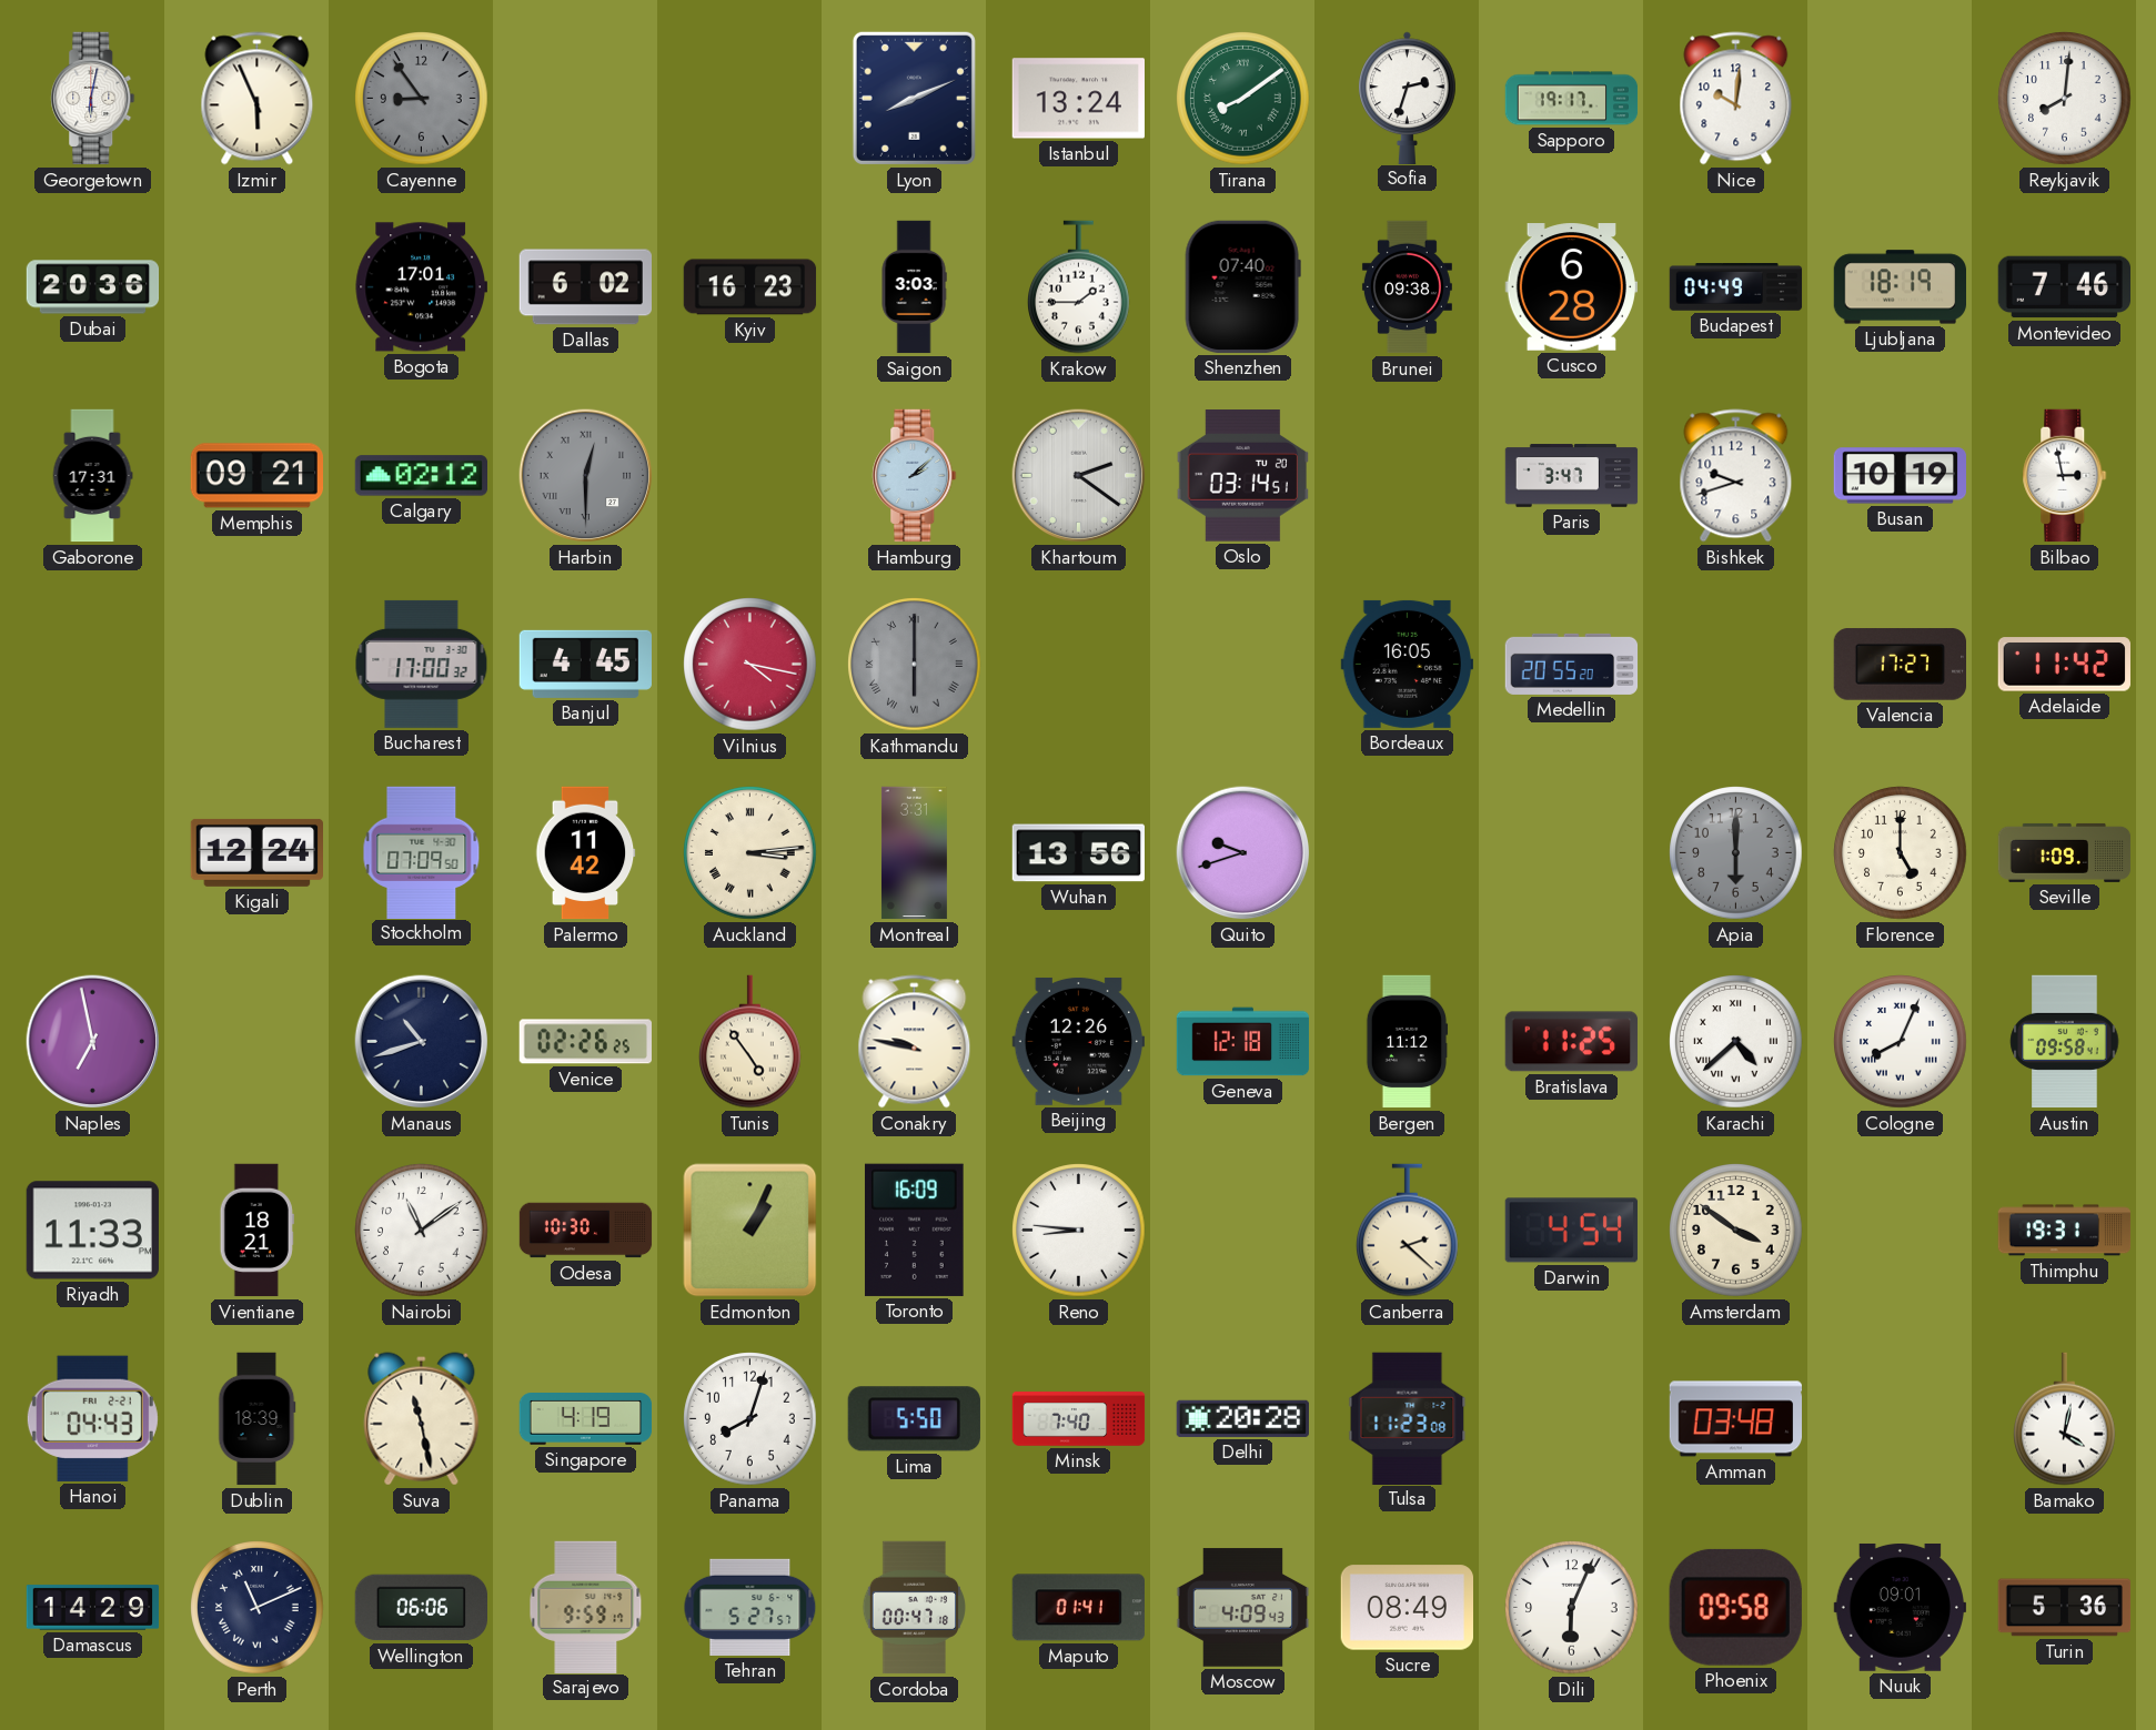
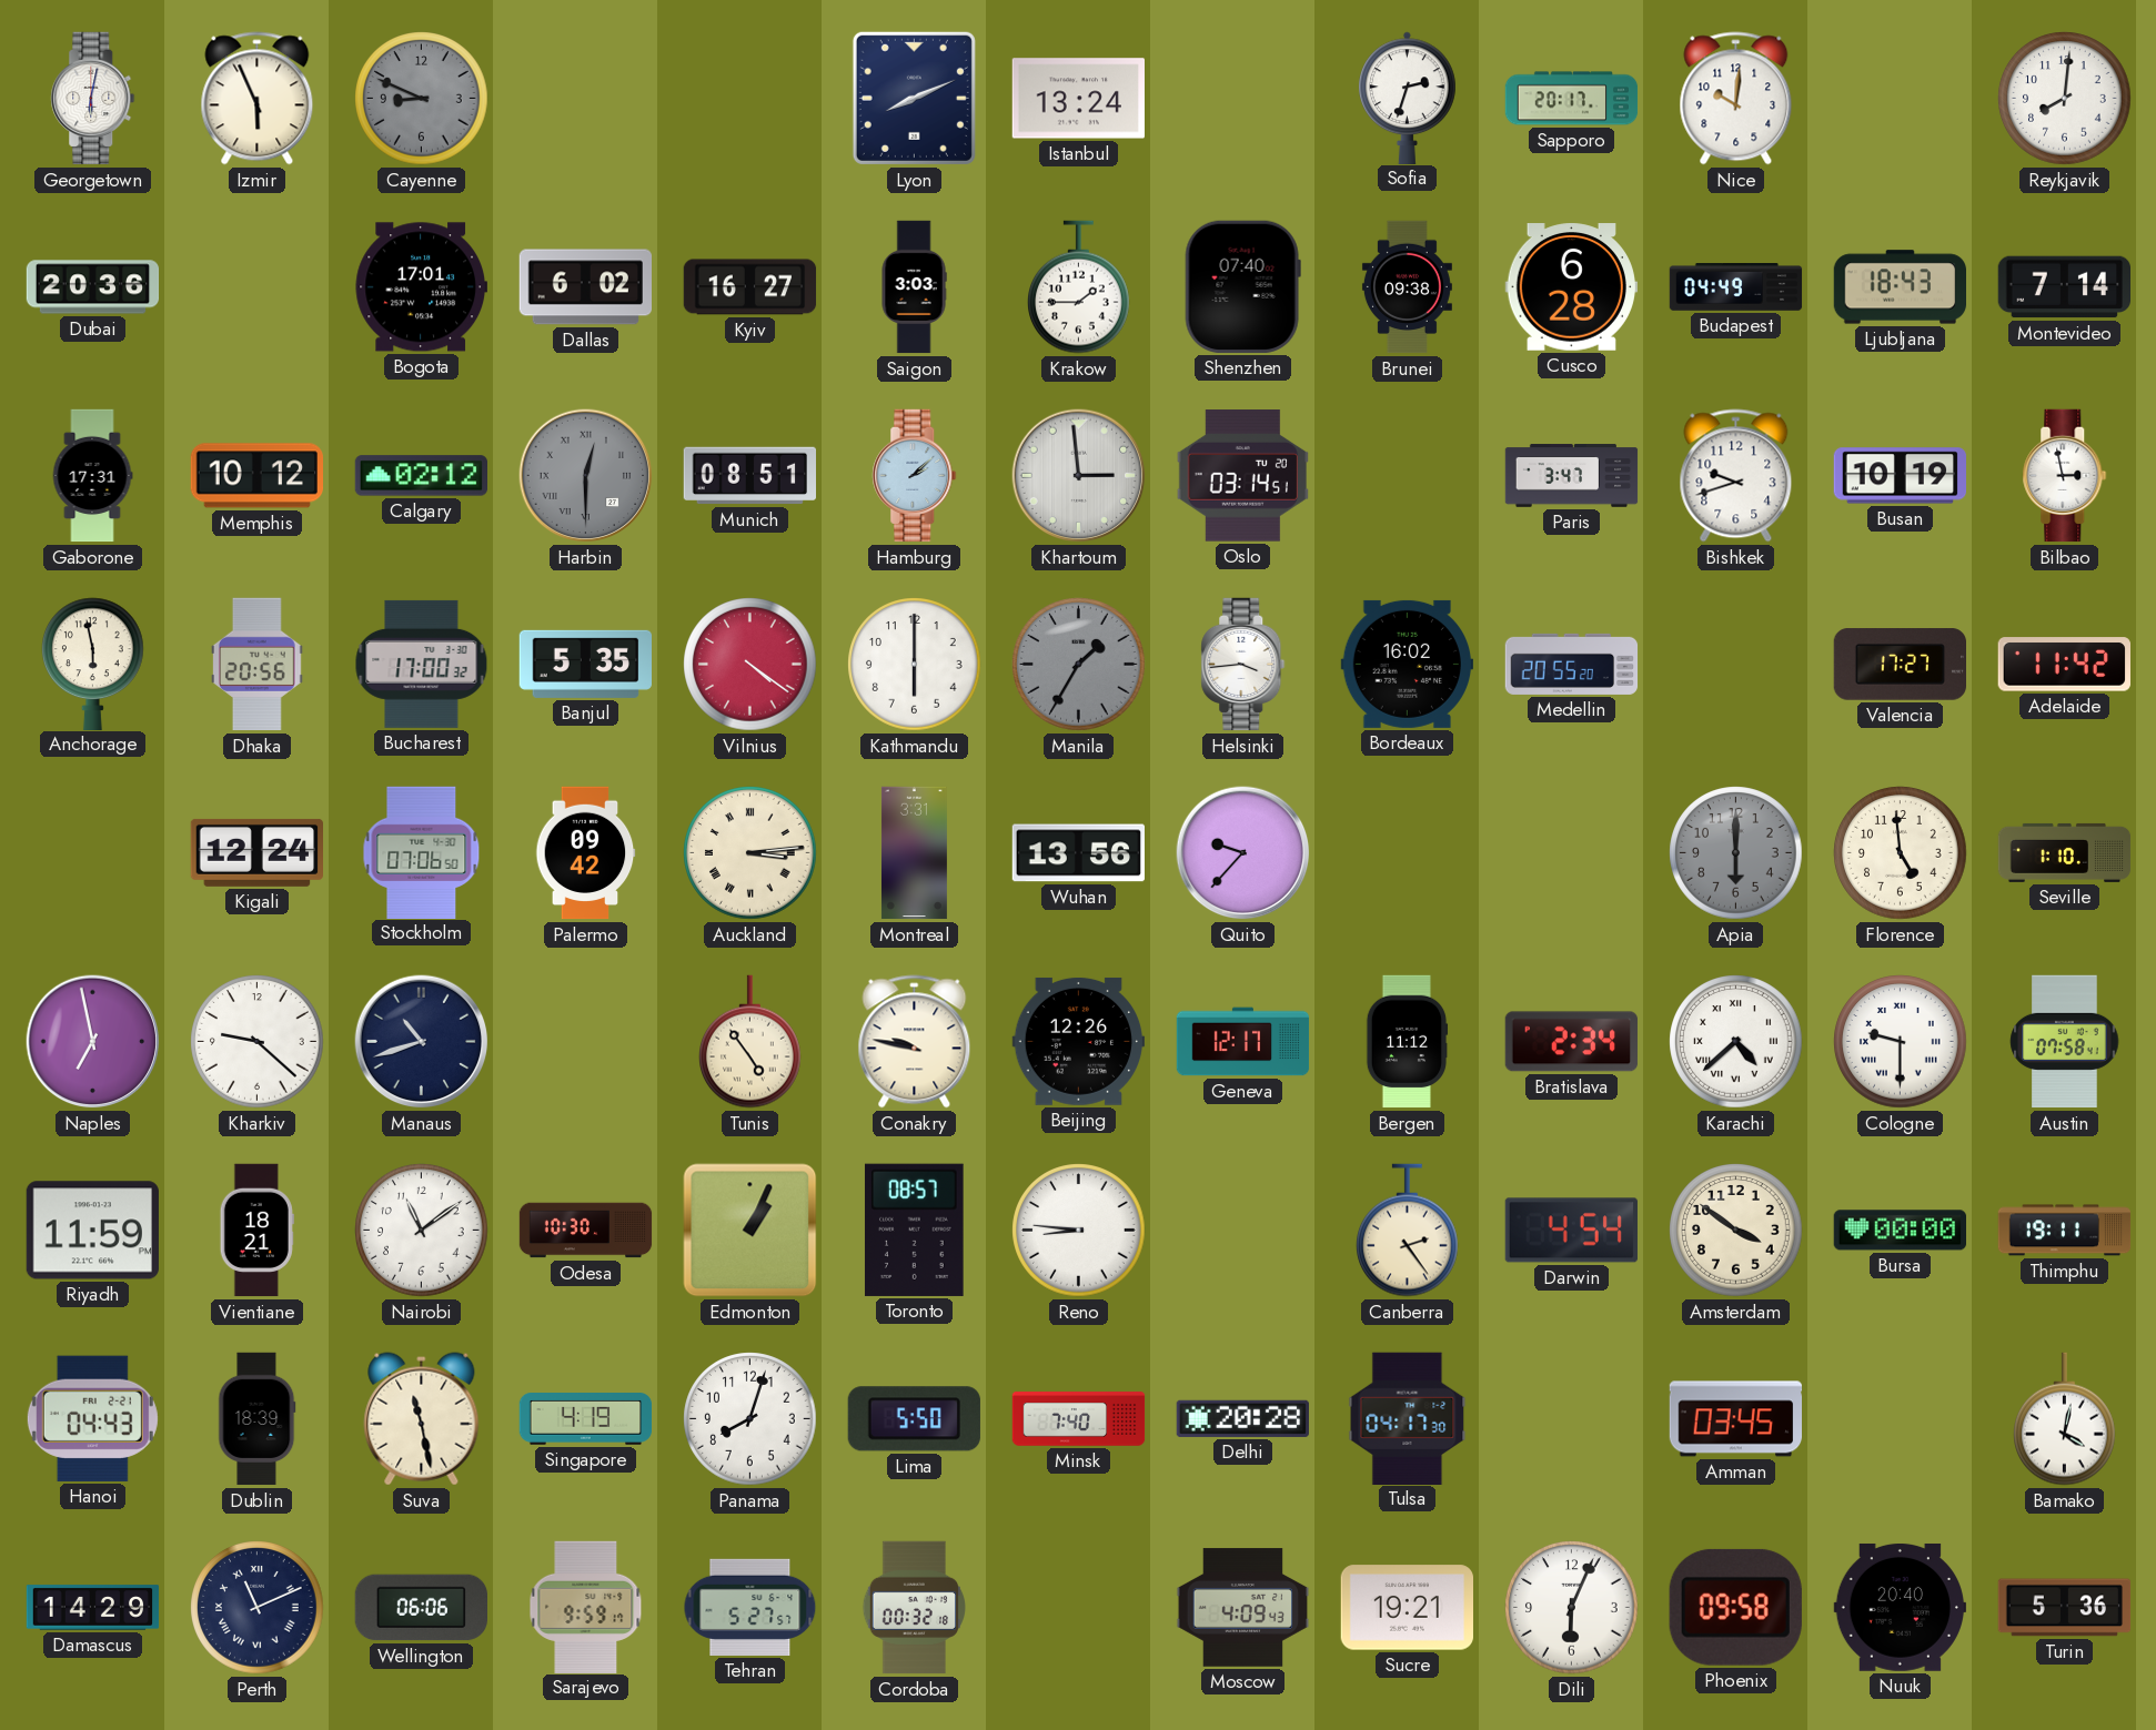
Cayenne: 8:54 -> 8:49
Tirana: 8:09 -> none
Sapporo: 19:17 -> 20:17
Kyiv: 16:23 -> 16:27
Ljubljana: 18:19 -> 18:43
Montevideo: 7:46 -> 7:14
Memphis: 09:21 -> 10:12
Munich: none -> 08:51
Khartoum: 2:21 -> 2:59
Anchorage: none -> 5:58
Dhaka: none -> 20:56
Banjul: 4:45 -> 5:35
Vilnius: 4:17 -> 4:21
Kathmandu dial: grey -> white
Kathmandu numerals: Roman -> Arabic
Manila: none -> 1:35
Helsinki: none -> 3:44
Bordeaux: 16:05 -> 16:02
Stockholm: 07:09 -> 07:06
Palermo: 11:42 -> 09:42
Quito: 9:42 -> 9:37
Florence: 5:00 -> 4:59
Seville: 1:09 -> 1:10
Kharkiv: none -> 9:22
Venice: 02:26 -> none
Geneva: 12:18 -> 12:17
Bratislava: 11:25 -> 2:34
Cologne: 8:04 -> 9:30
Austin: 09:58 -> 07:58
Riyadh: 11:33 -> 11:59
Toronto: 16:09 -> 08:57
Canberra: 2:22 -> 2:24
Bursa: none -> 00:00
Thimphu: 19:31 -> 19:11
Tulsa: 11:23 -> 04:17
Amman: 03:48 -> 03:45
Cordoba: 00:47 -> 00:32
Maputo: 01:41 -> none
Sucre: 08:49 -> 19:21
Nuuk: 09:01 -> 20:40
